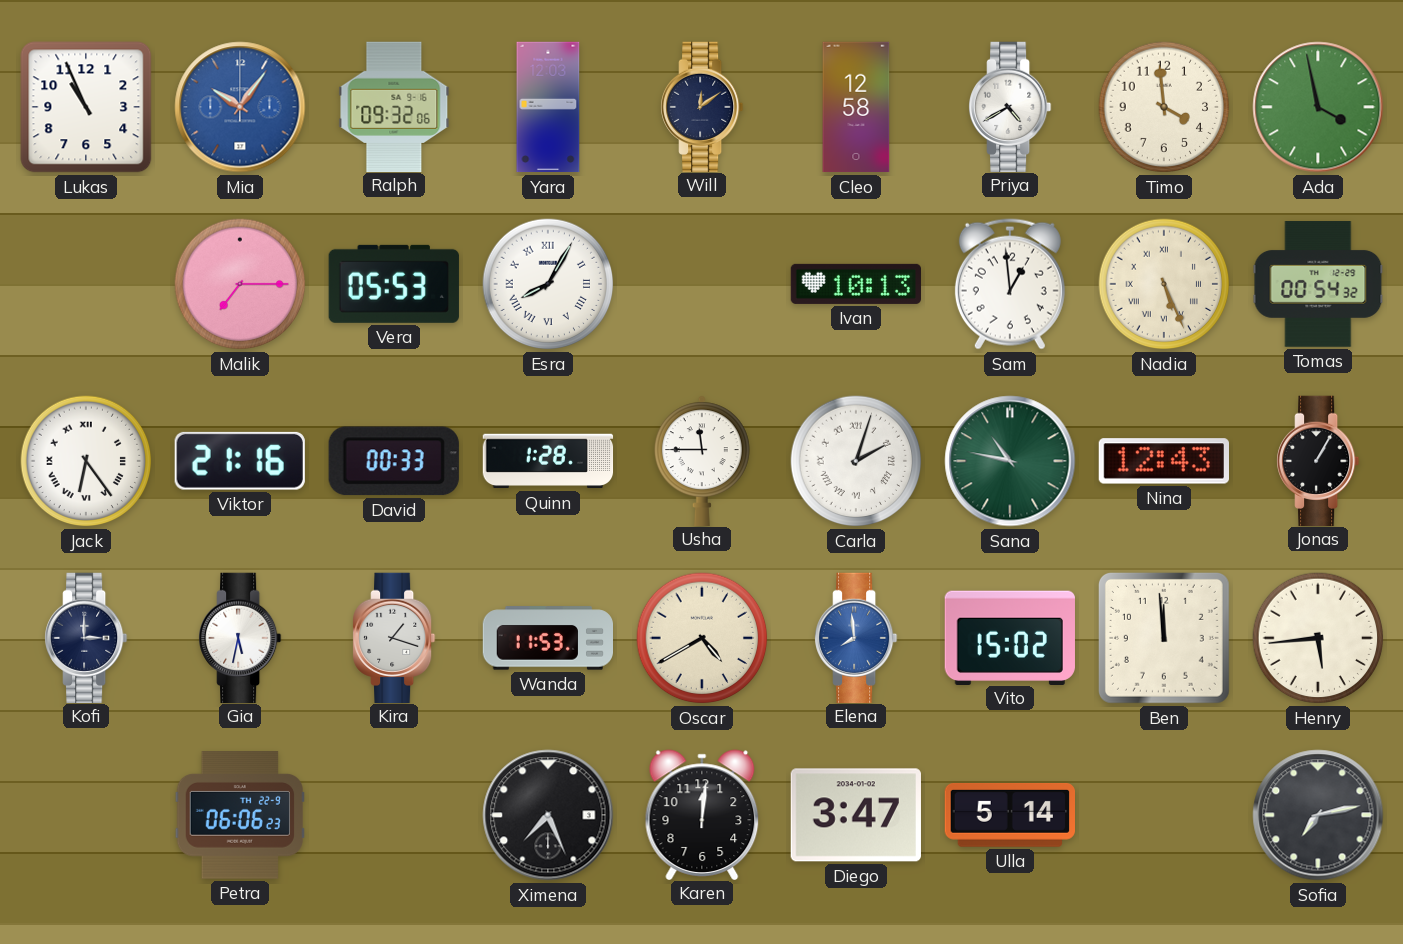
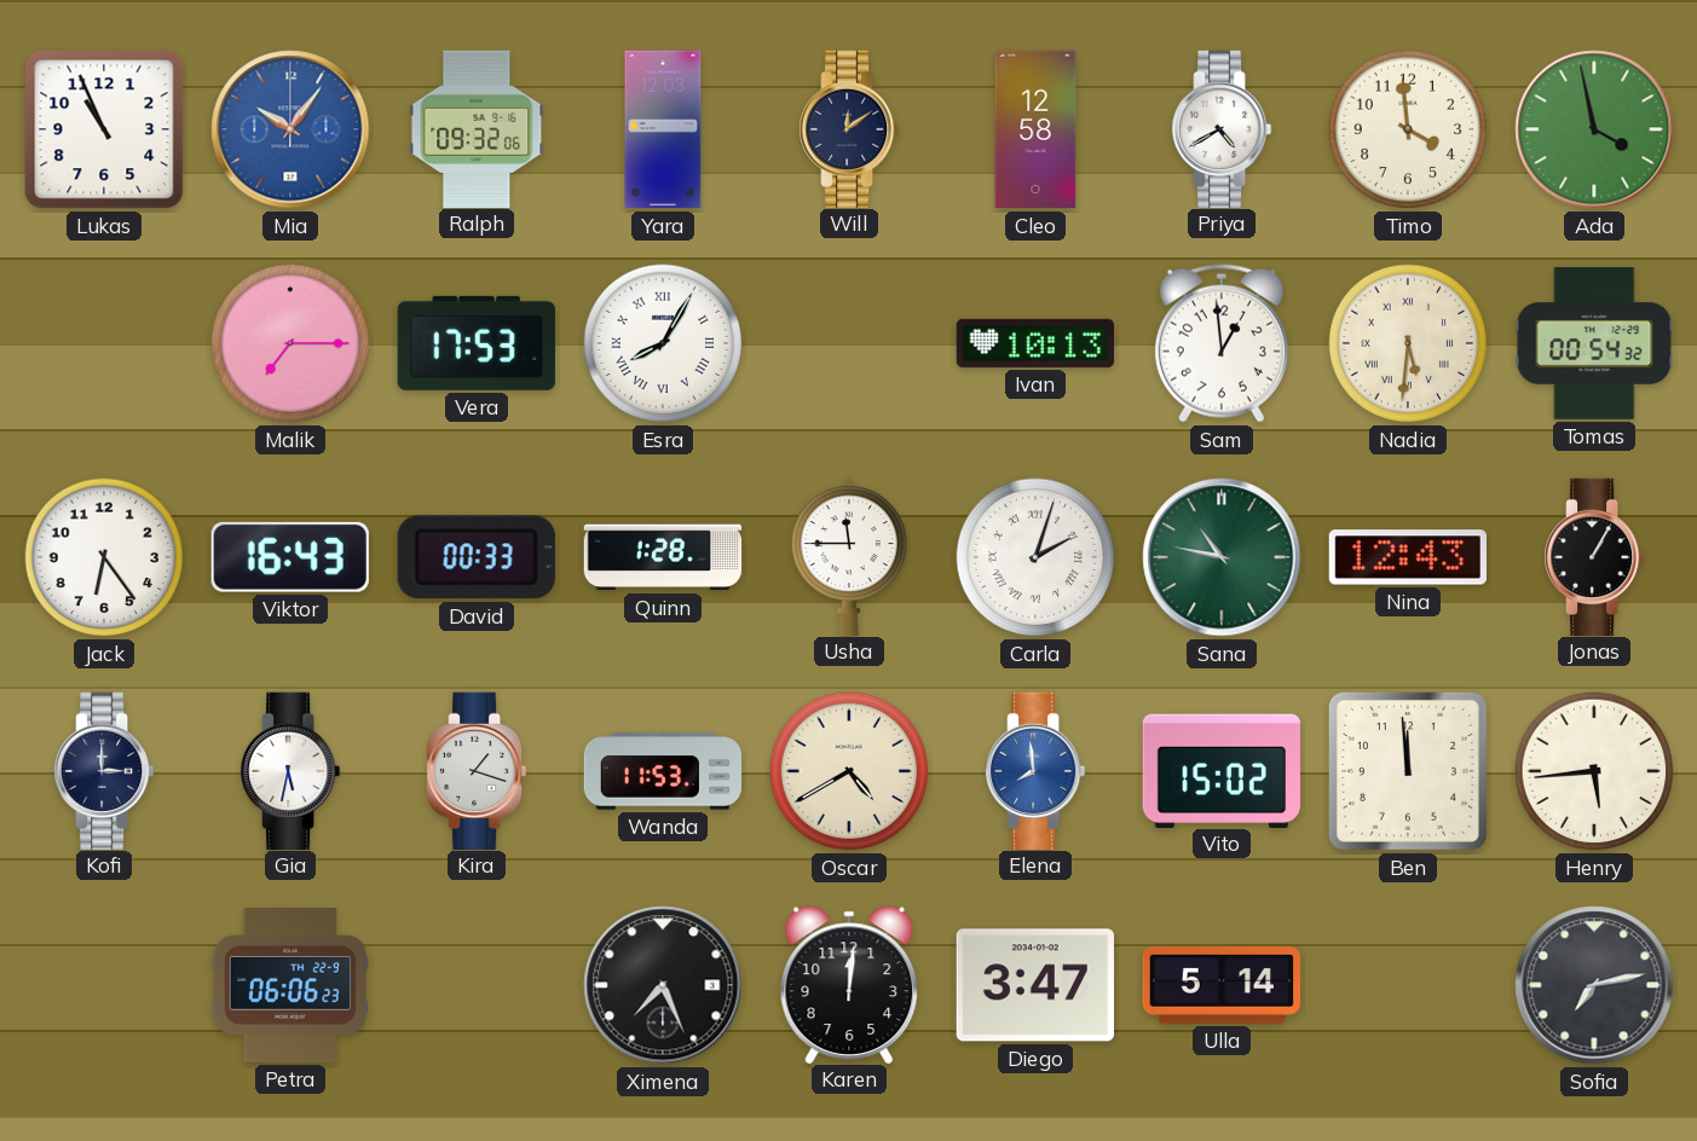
Vera: 05:53 -> 17:53
Nadia: 5:26 -> 5:31
Jack numerals: Roman -> Arabic
Viktor: 21:16 -> 16:43
